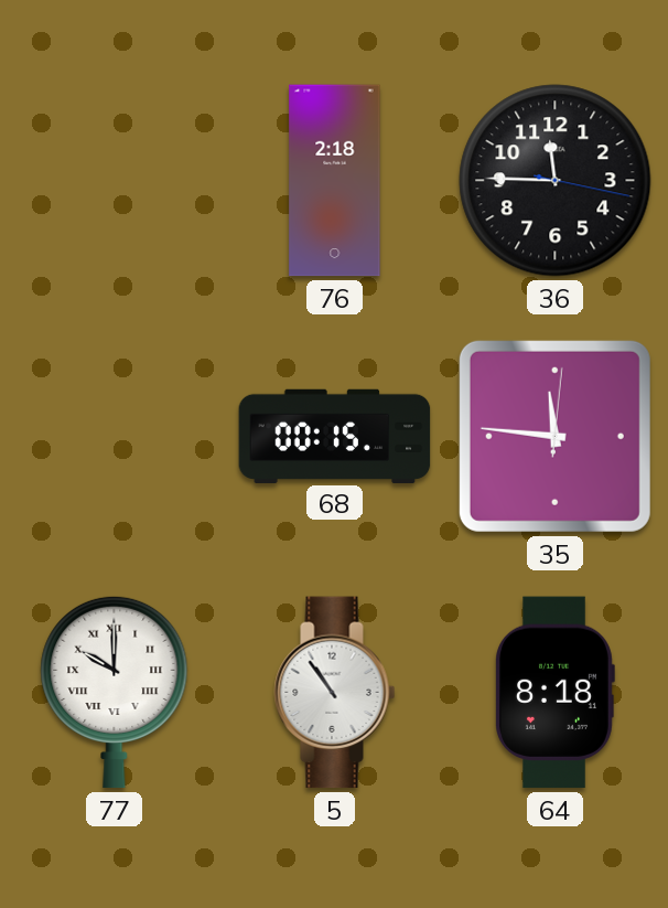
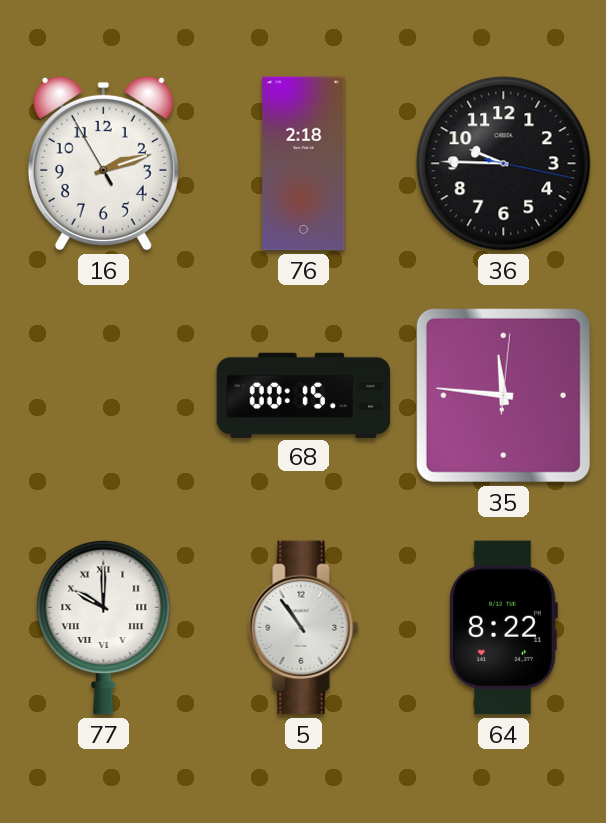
16: none -> 2:11
36: 11:45 -> 9:45
64: 8:18 -> 8:22
